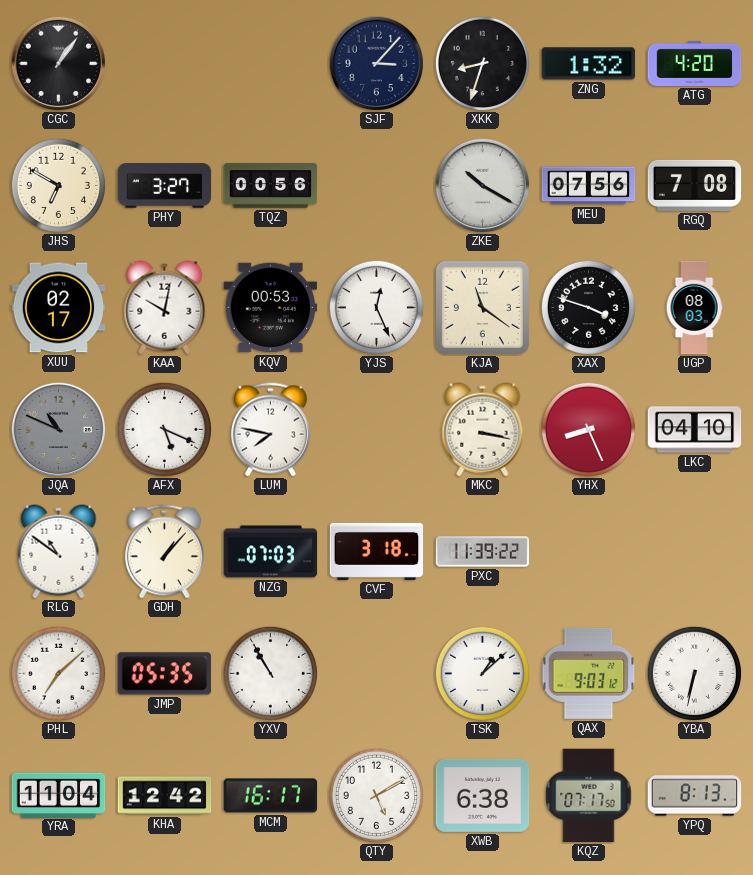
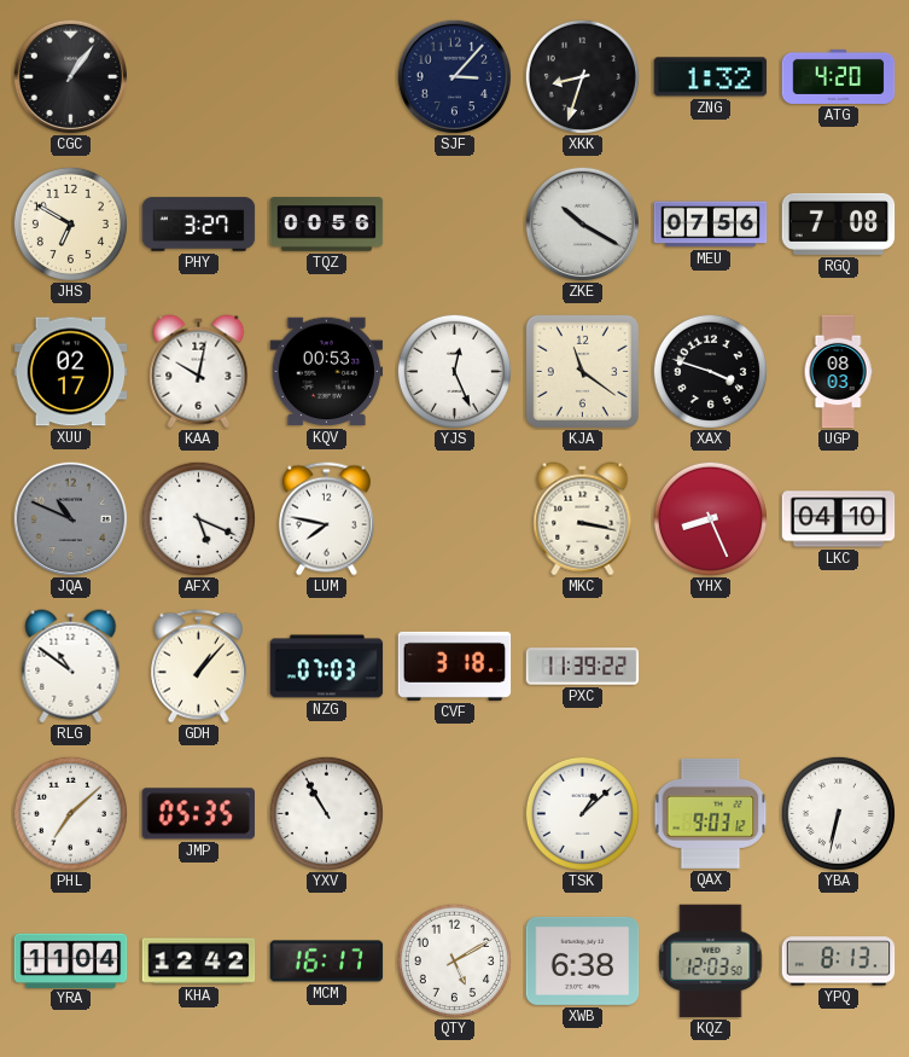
KQZ: 07:17 -> 12:03
